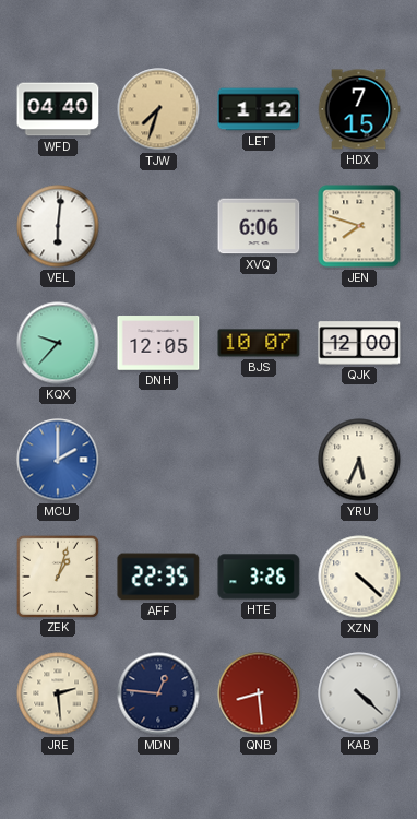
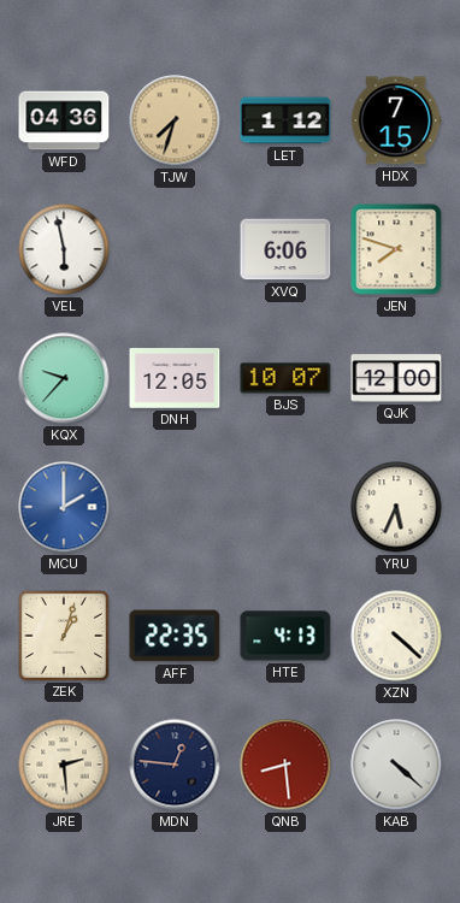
WFD: 04:40 -> 04:36
VEL: 6:01 -> 5:58
HTE: 3:26 -> 4:13
